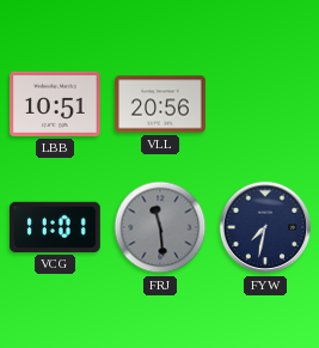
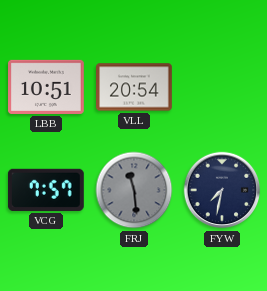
VLL: 20:56 -> 20:54
VCG: 11:01 -> 7:57
